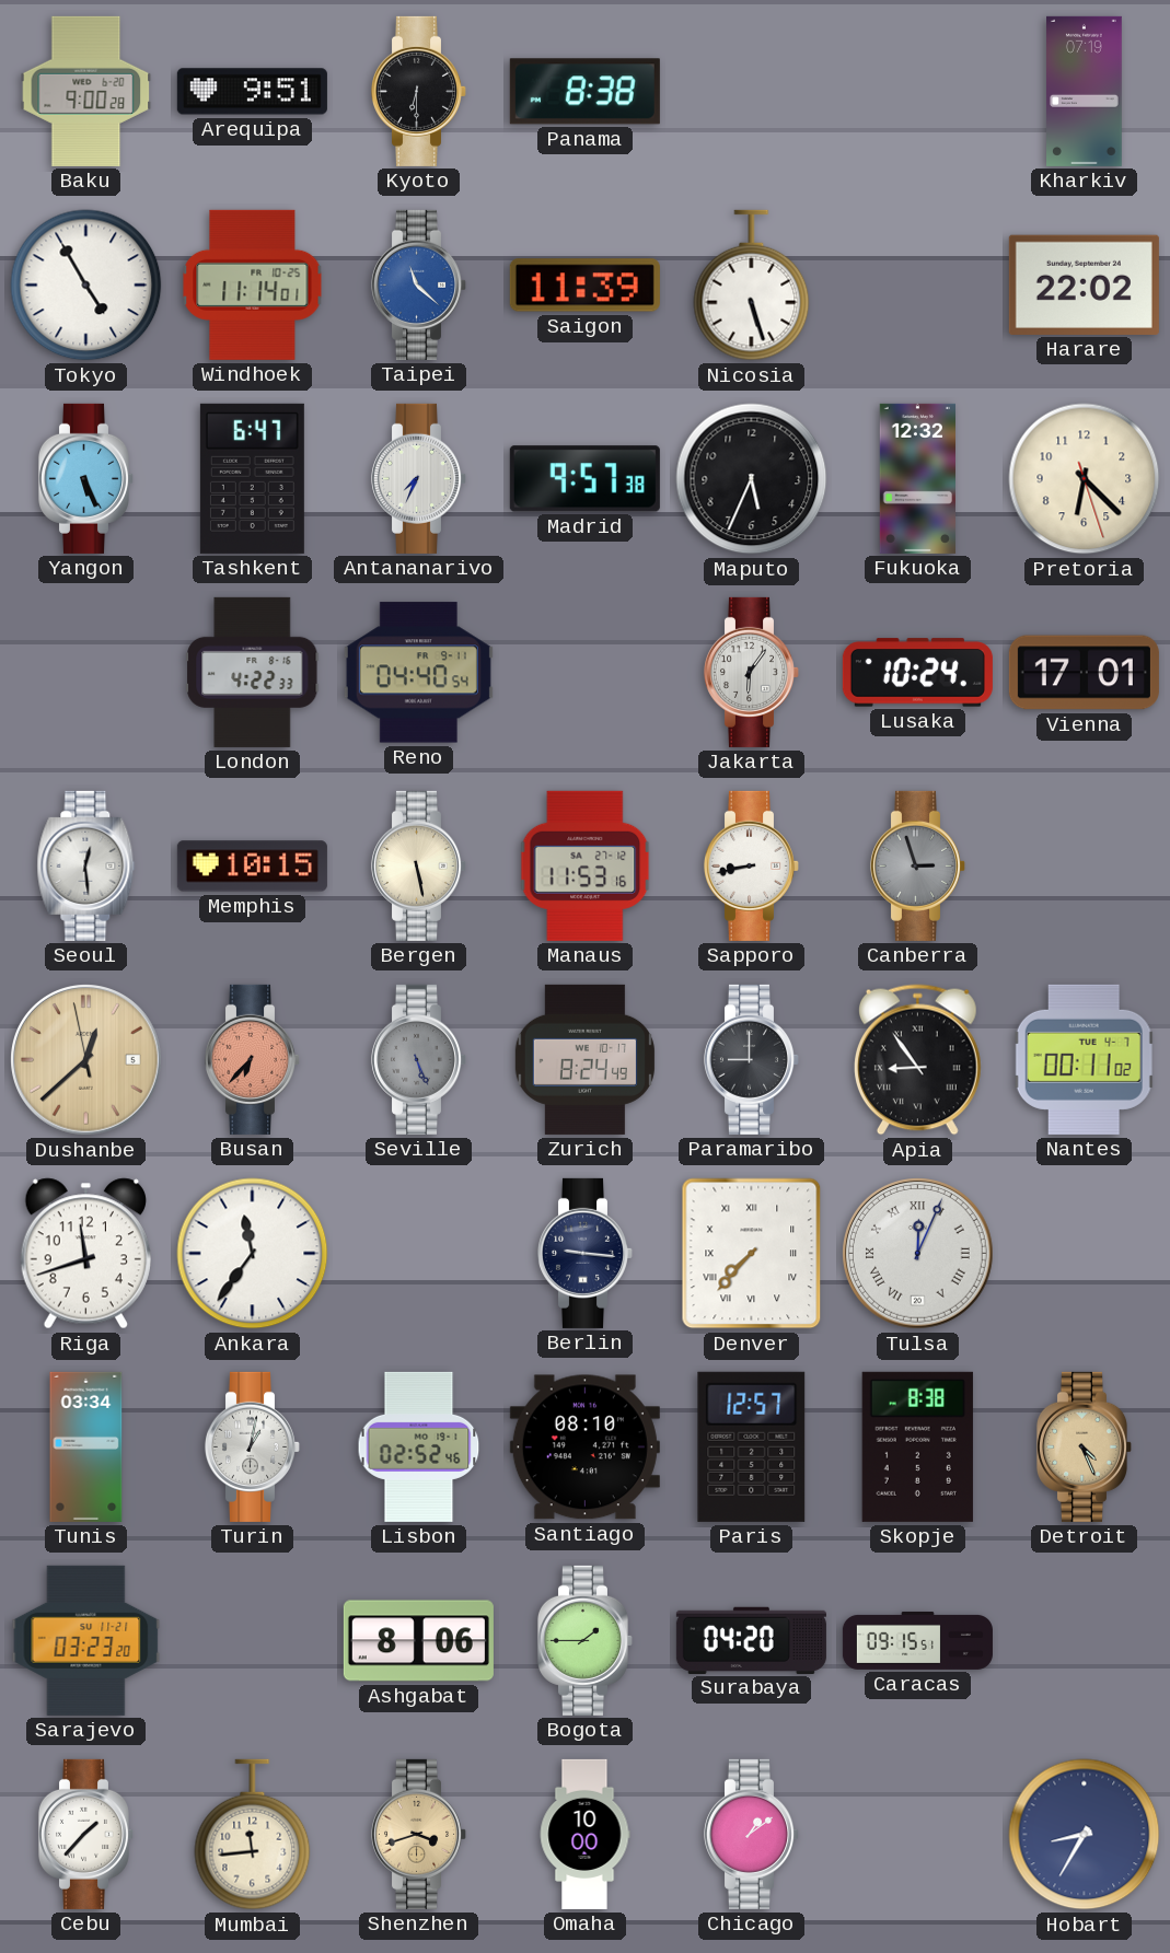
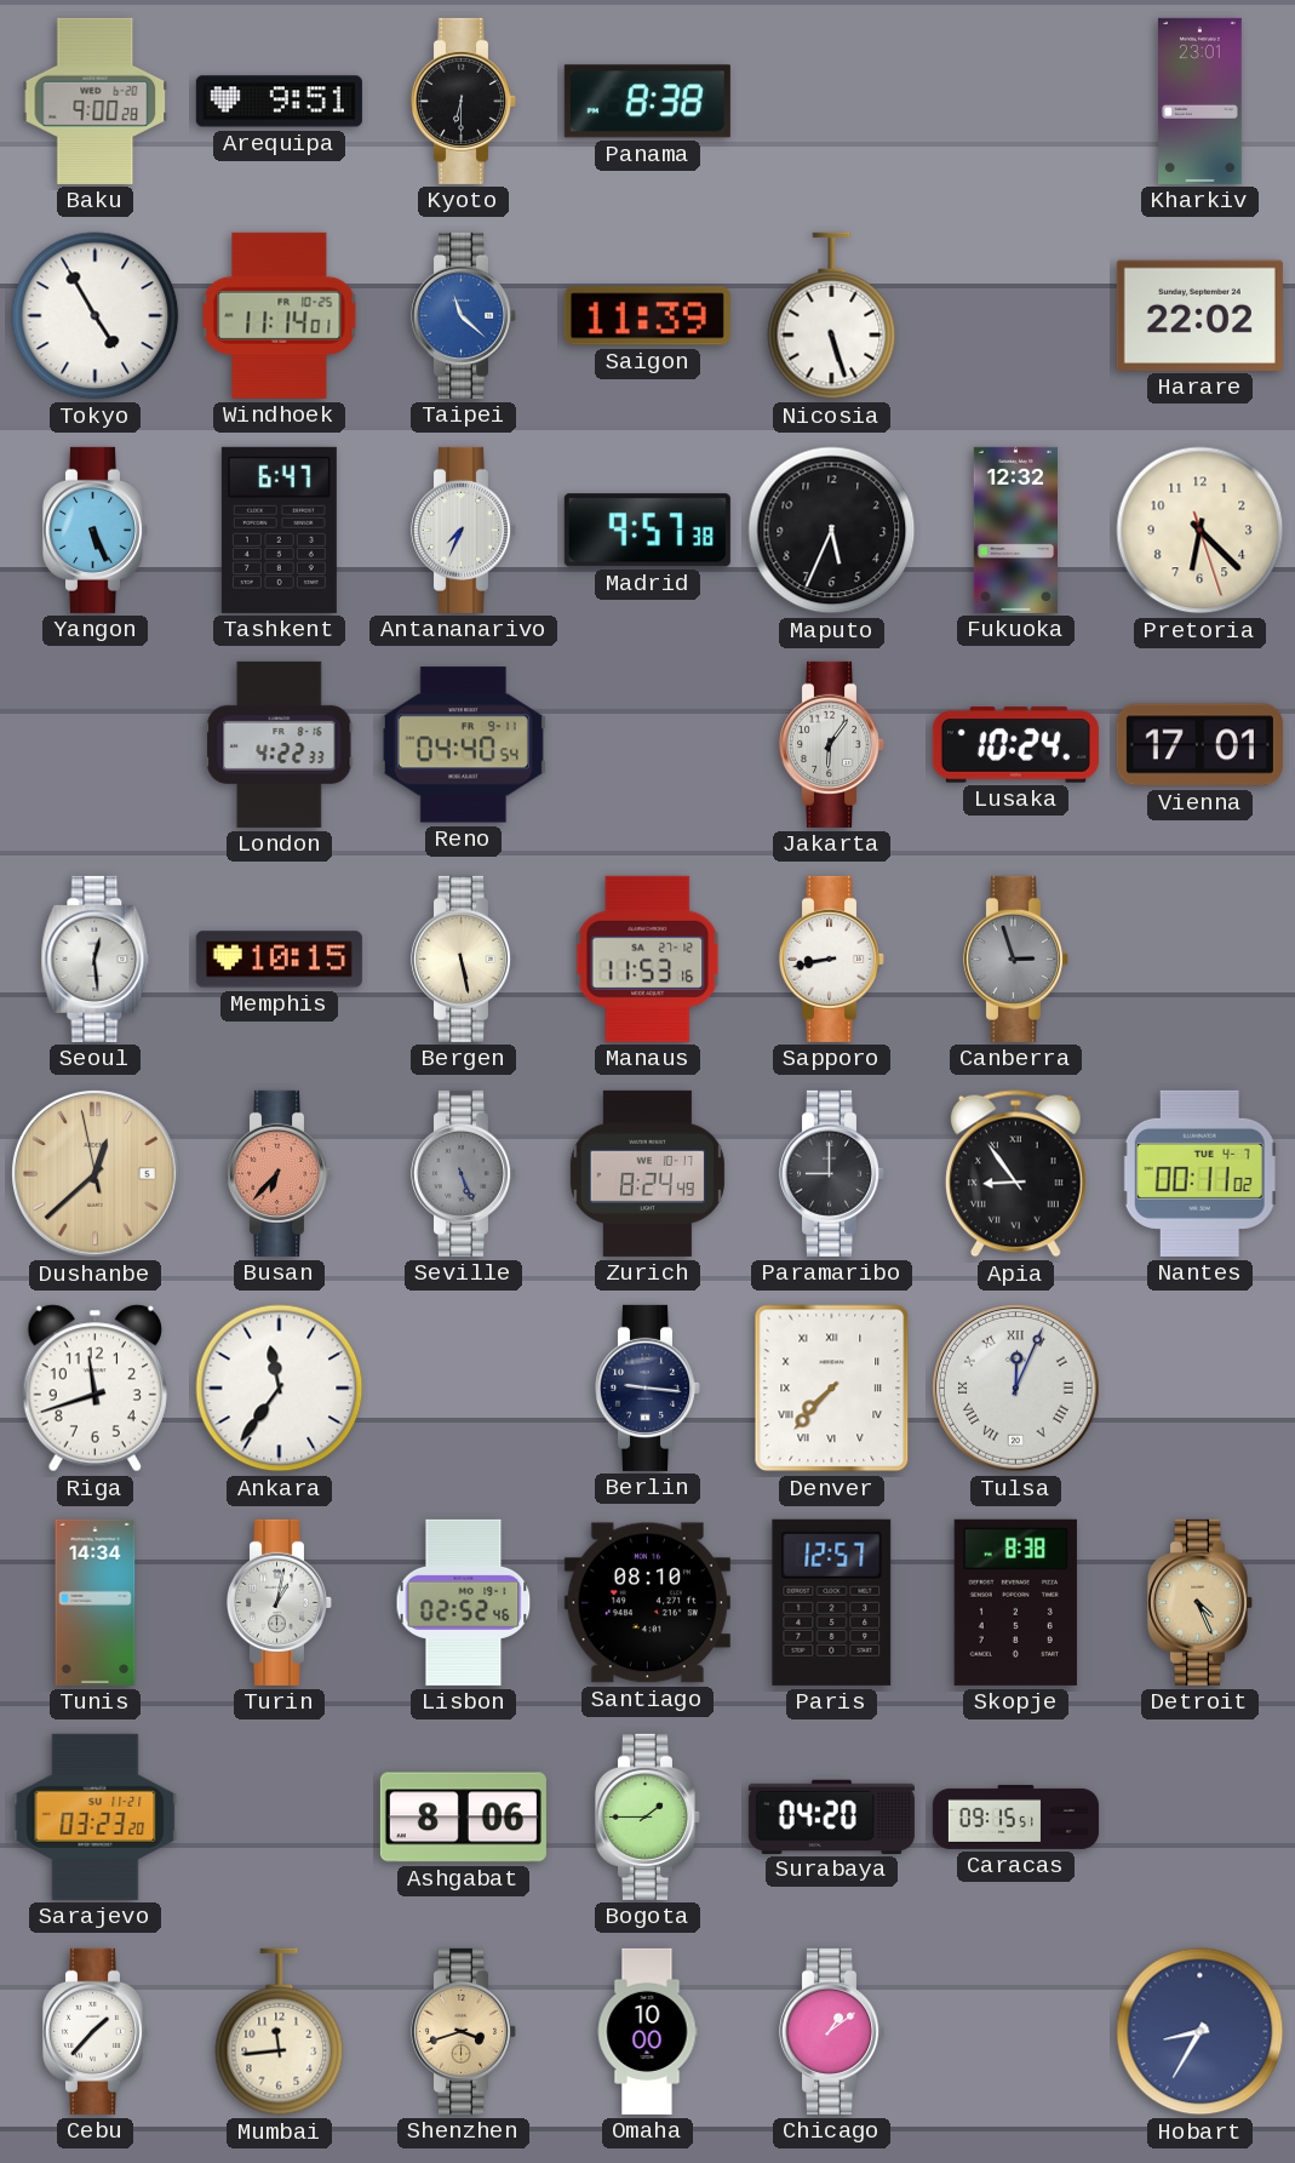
Kharkiv: 07:19 -> 23:01
Tunis: 03:34 -> 14:34
